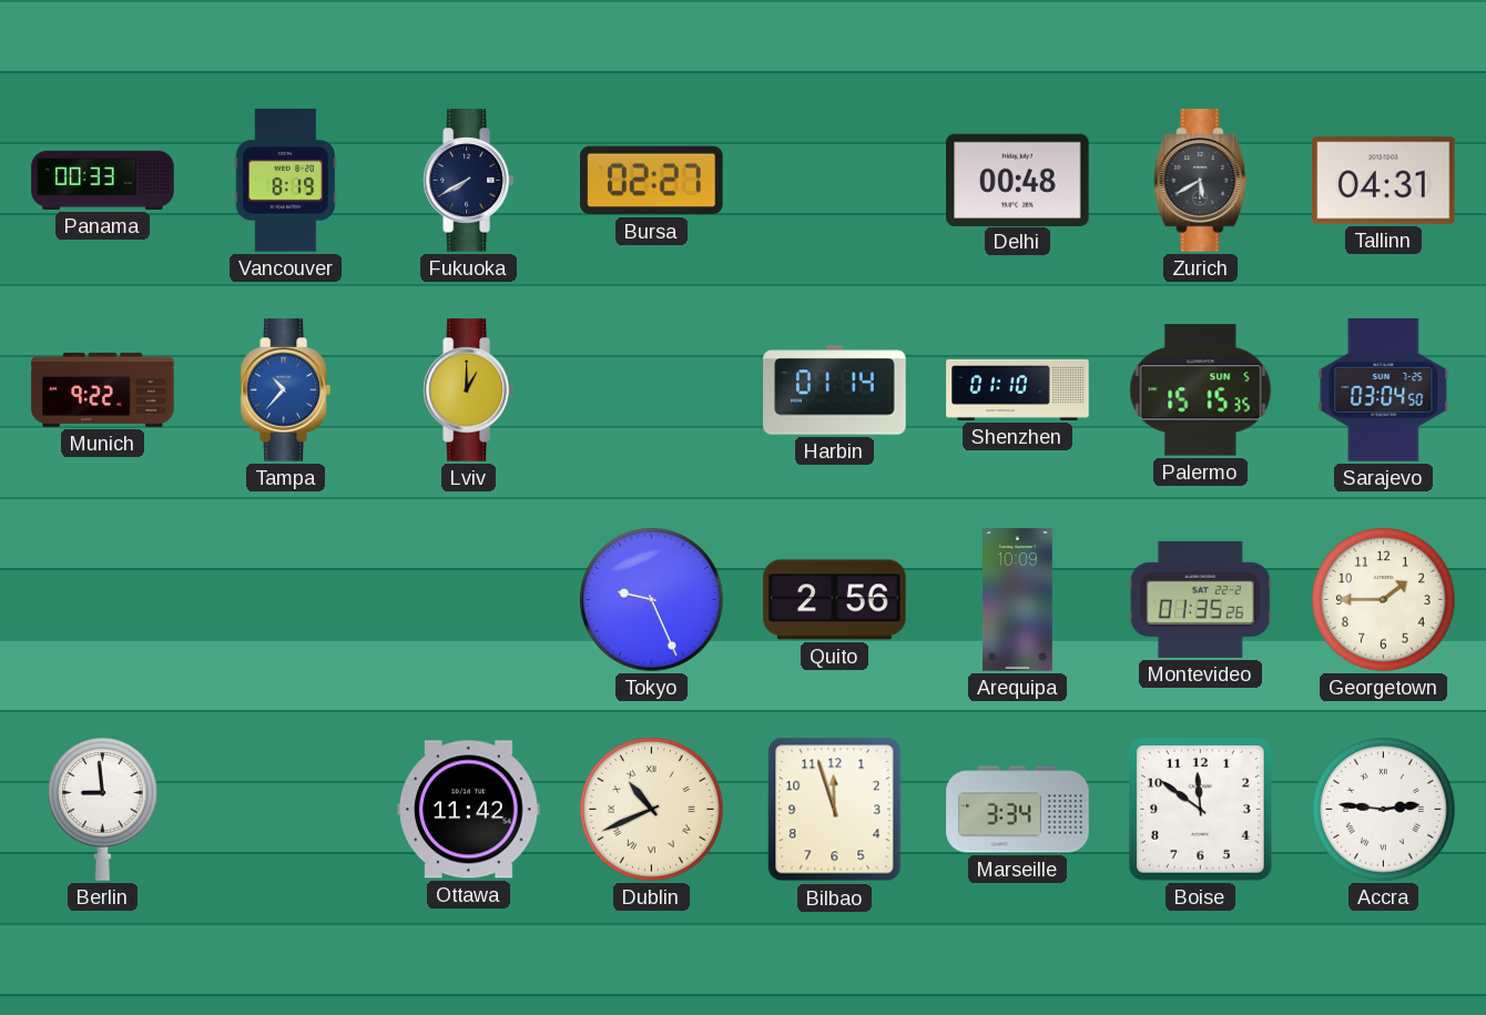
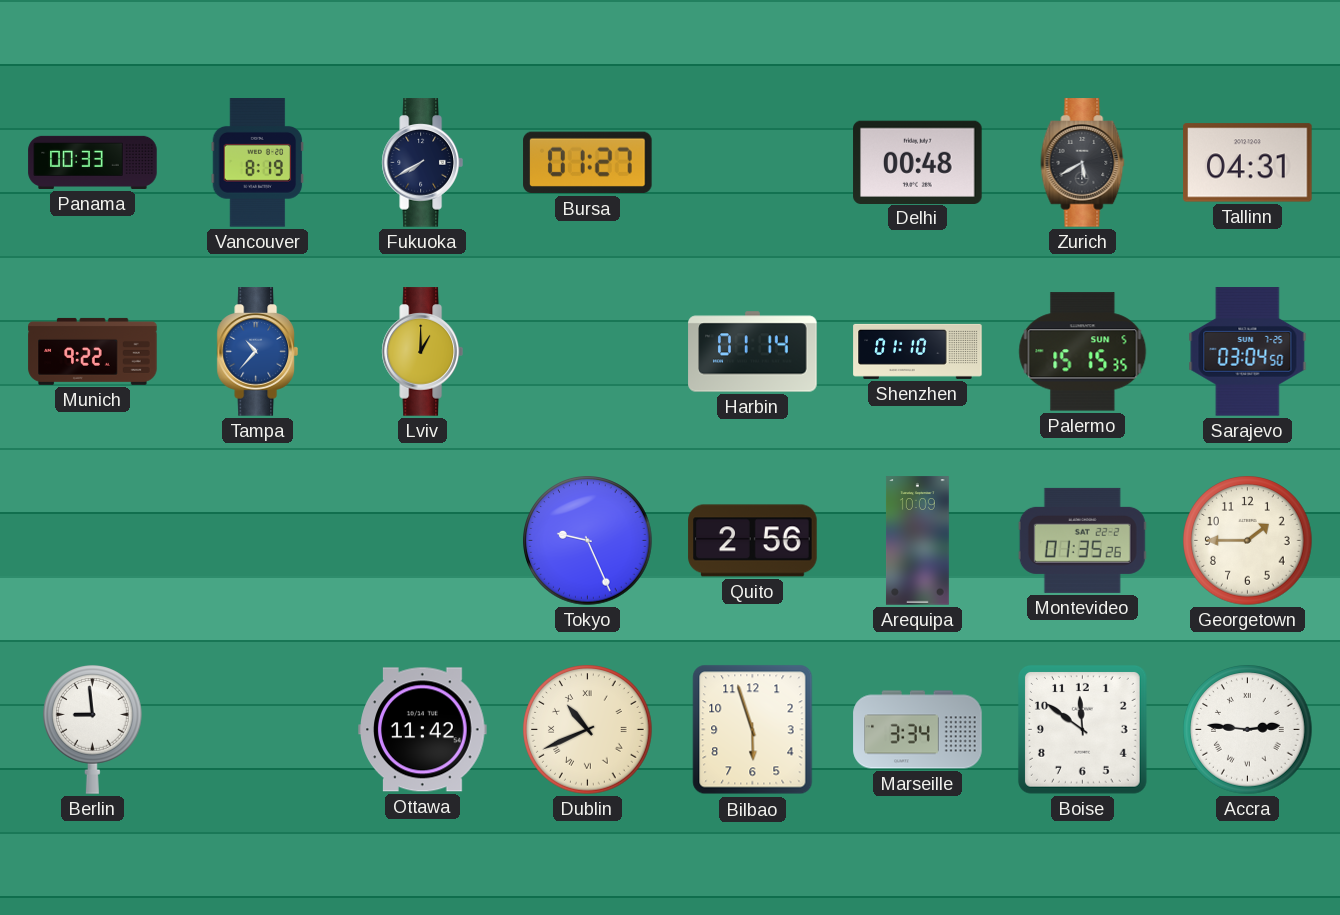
Bursa: 02:27 -> 01:27
Bilbao: 11:57 -> 5:57
